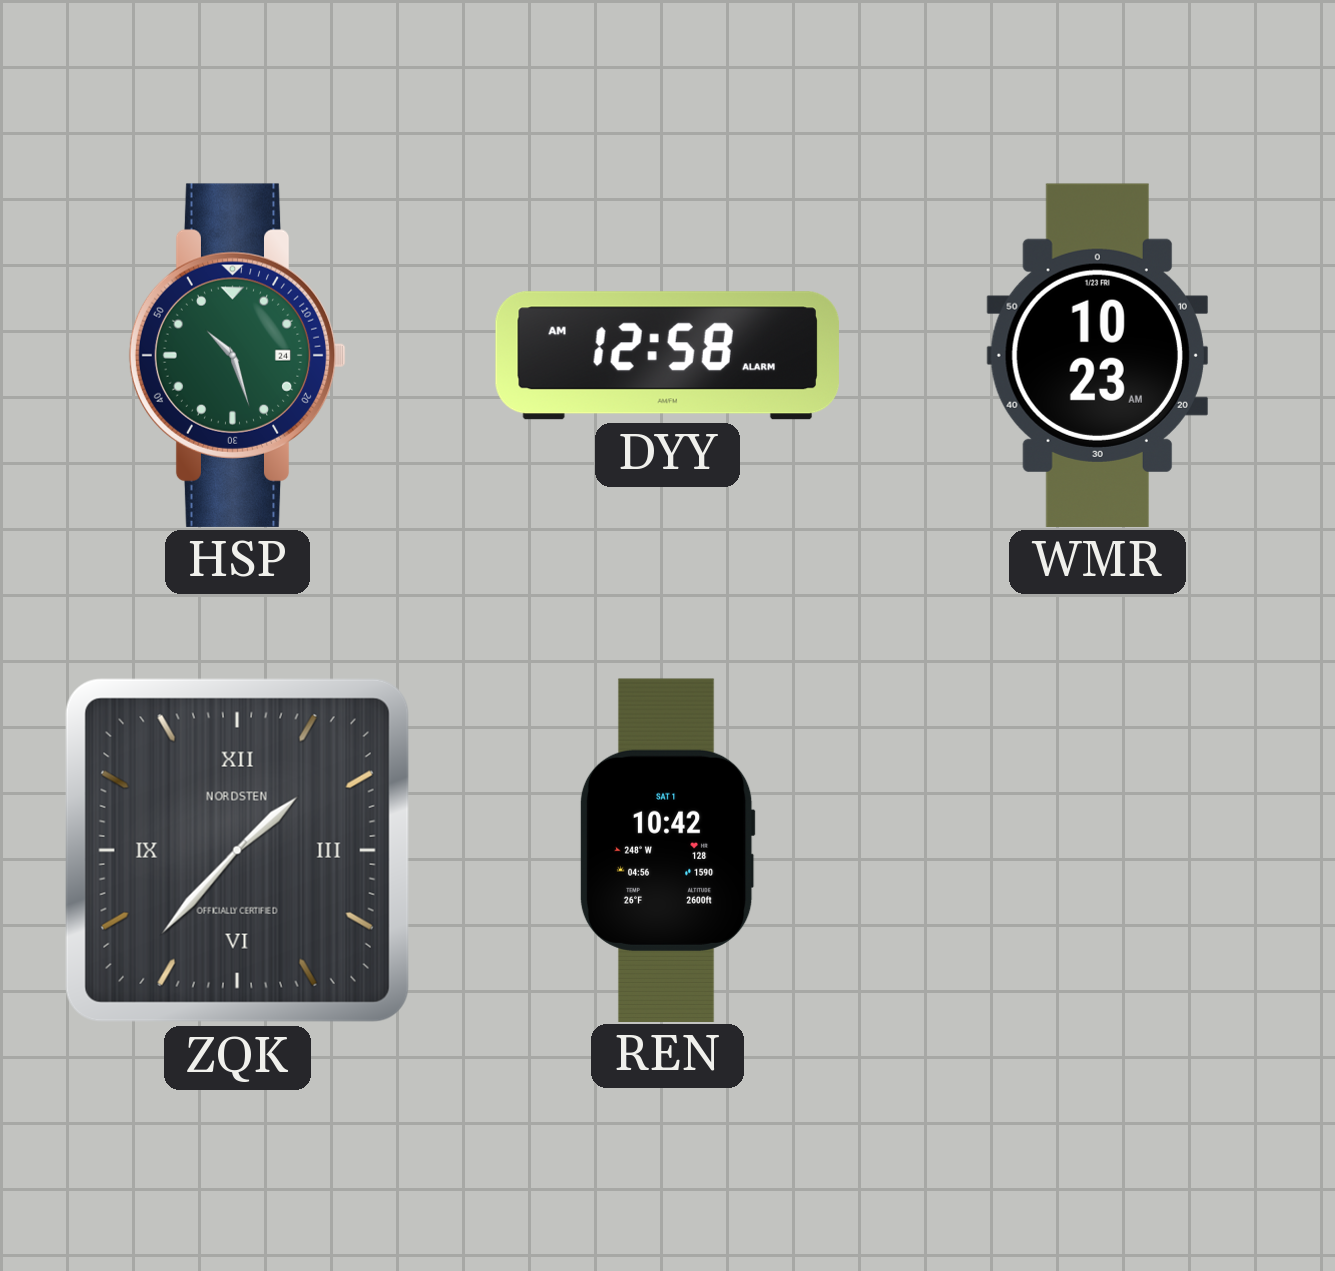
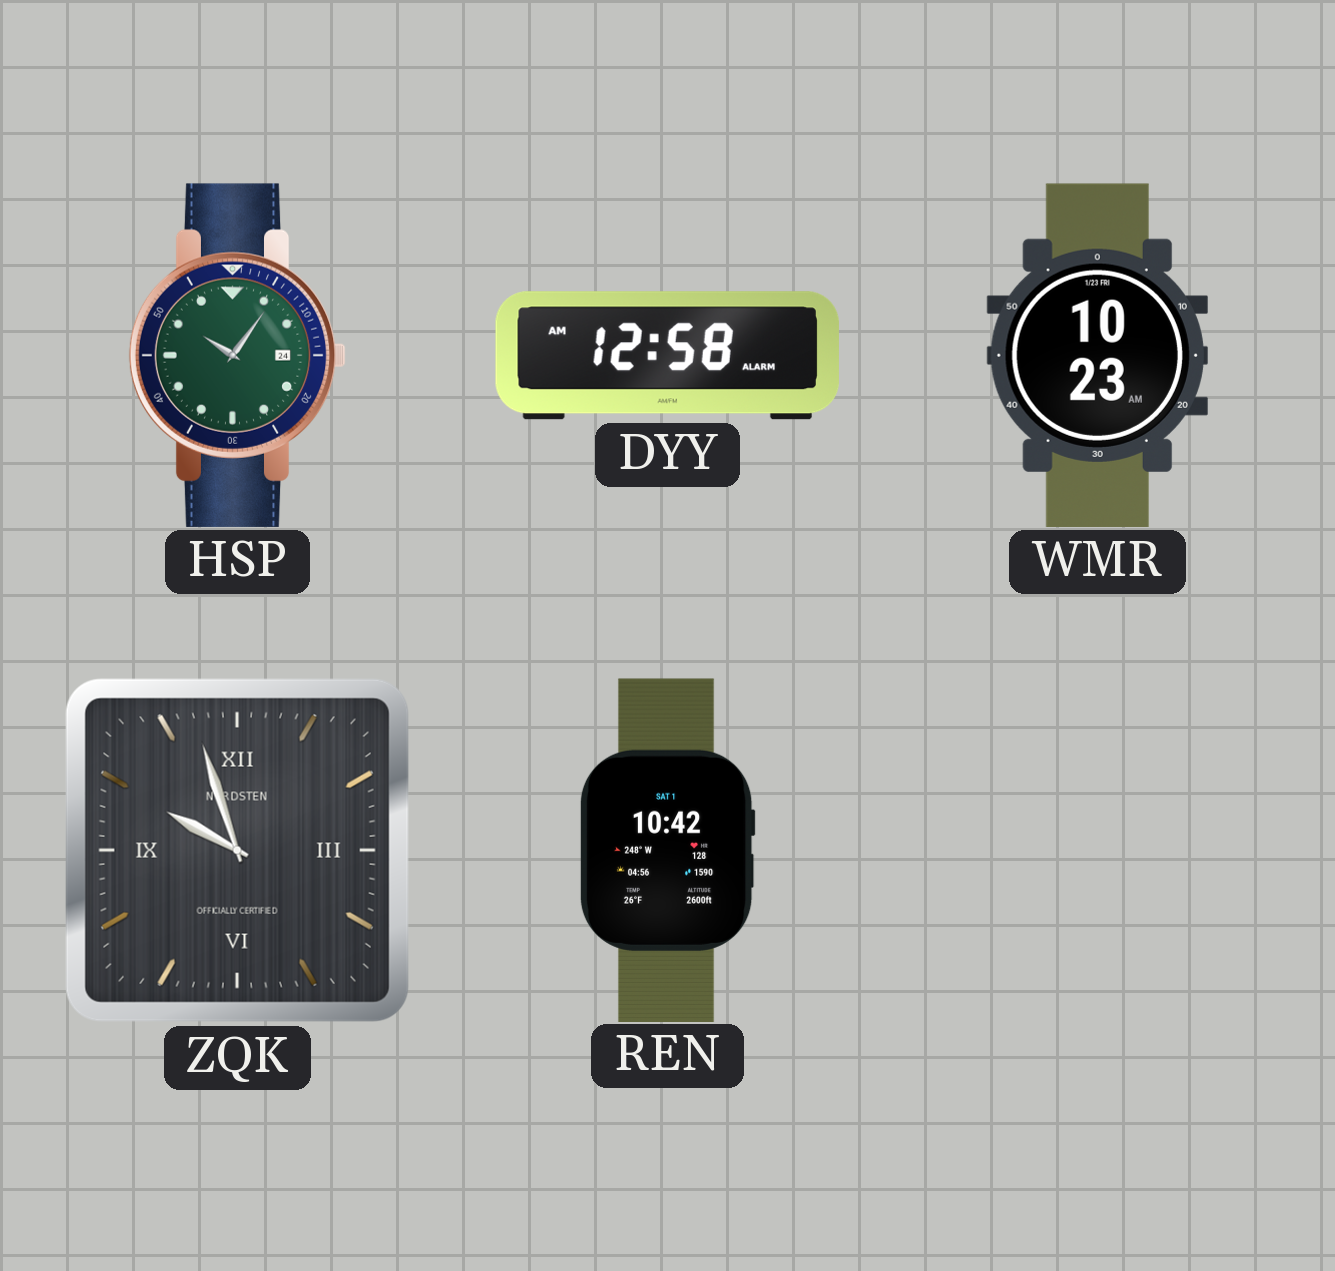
HSP: 10:27 -> 10:06
ZQK: 1:37 -> 9:57
